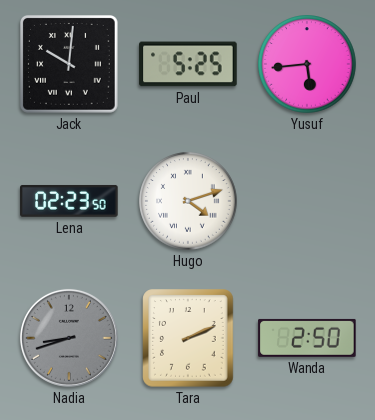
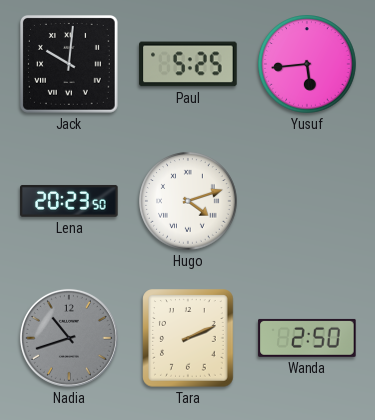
Lena: 02:23 -> 20:23
Nadia: 8:42 -> 10:42
